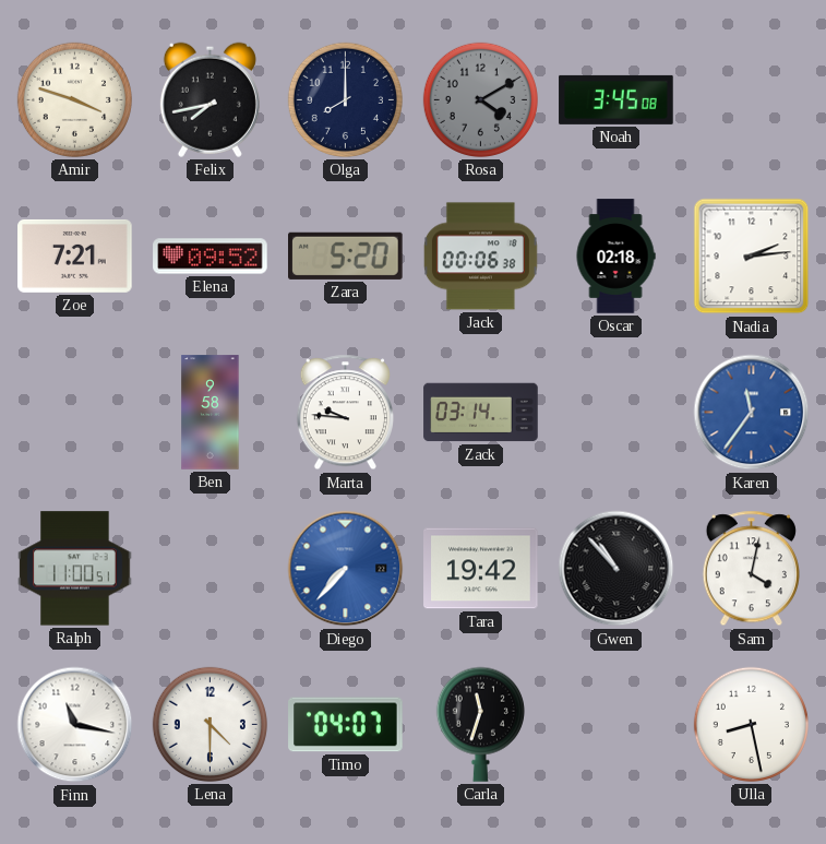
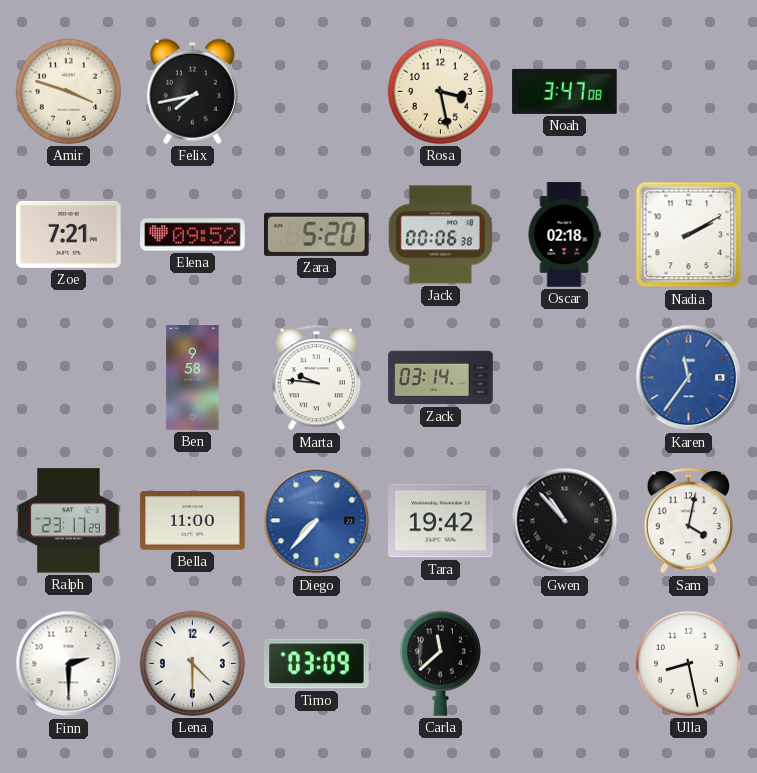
Olga: 8:00 -> none
Rosa: 4:10 -> 3:28
Rosa dial: grey -> cream
Noah: 3:45 -> 3:47
Nadia: 2:14 -> 2:10
Ralph: 11:00 -> 23:17
Bella: none -> 11:00
Finn: 11:17 -> 2:30
Timo: 04:07 -> 03:09
Carla: 11:33 -> 11:38
